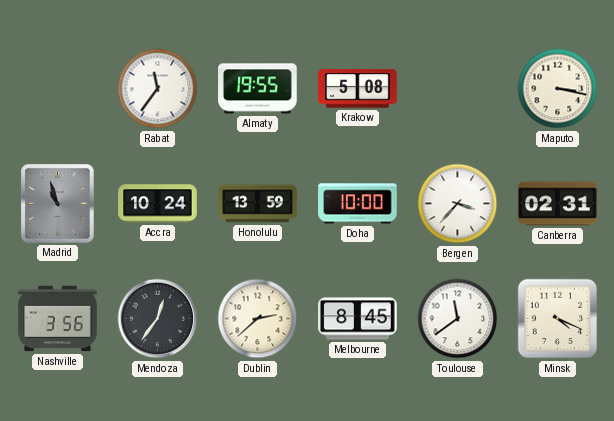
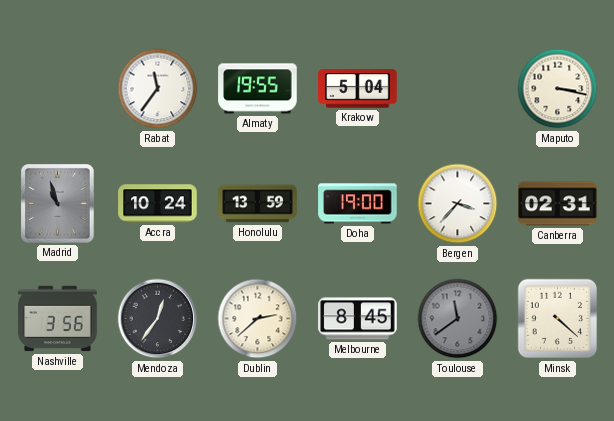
Krakow: 5:08 -> 5:04
Doha: 10:00 -> 19:00
Toulouse dial: white -> grey
Minsk: 4:19 -> 4:22
